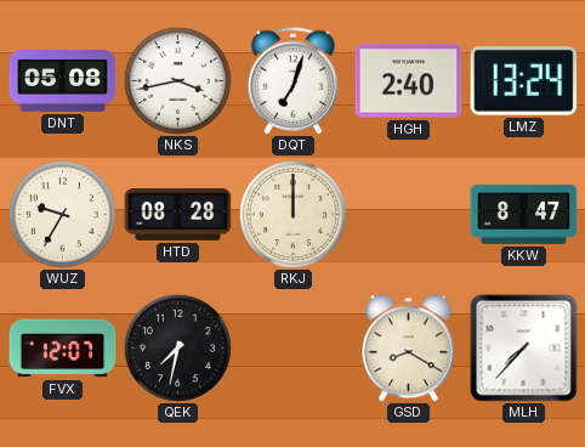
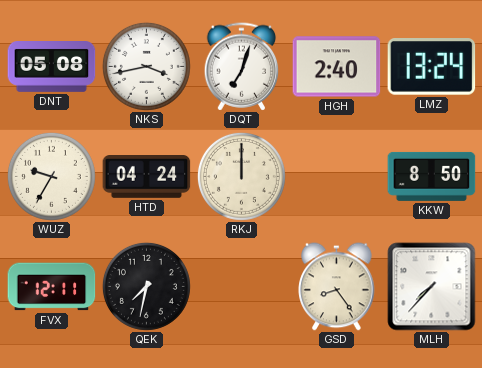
HTD: 08:28 -> 04:24
KKW: 8:47 -> 8:50
FVX: 12:07 -> 12:11
GSD: 8:20 -> 8:24
